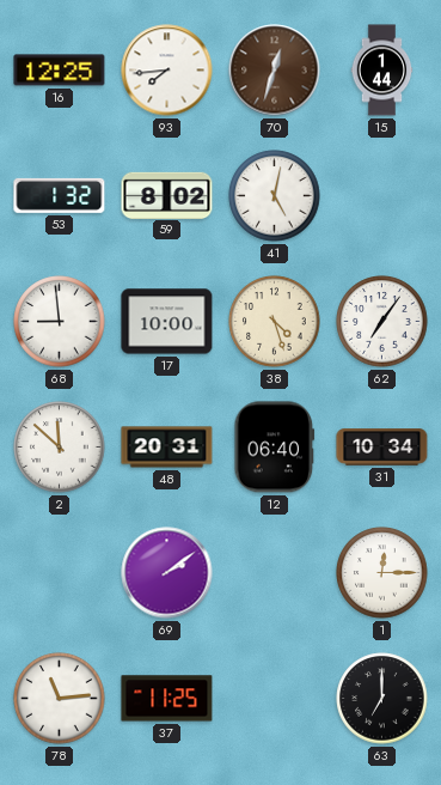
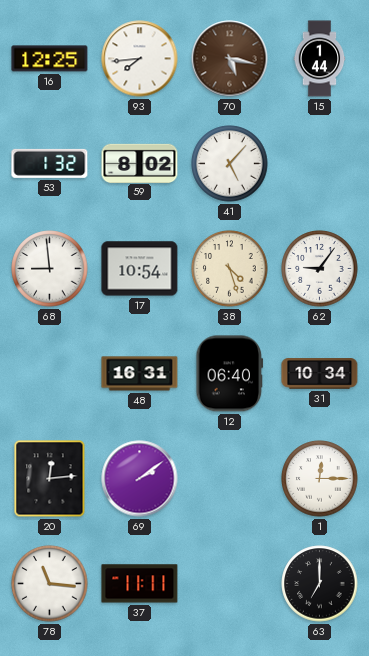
70: 12:33 -> 5:17
41: 5:02 -> 5:07
17: 10:00 -> 10:54
62: 7:06 -> 9:06
2: 11:52 -> none
48: 20:31 -> 16:31
20: none -> 12:14
78: 11:14 -> 11:16
37: 11:25 -> 11:11
